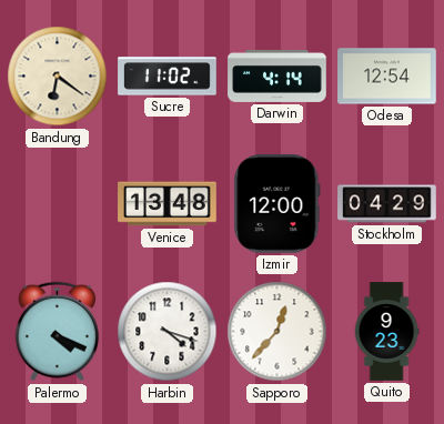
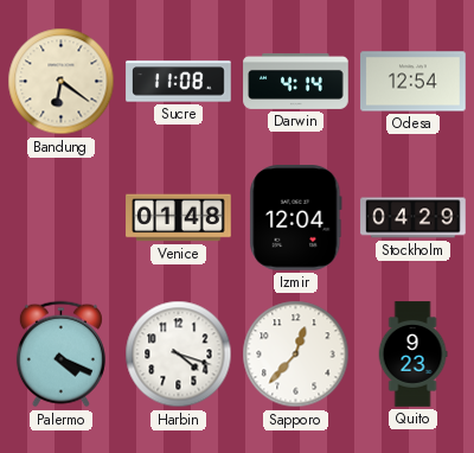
Sucre: 11:02 -> 11:08
Venice: 13:48 -> 01:48
Izmir: 12:00 -> 12:04
